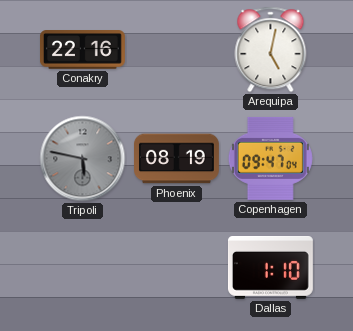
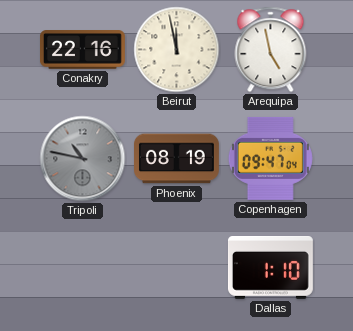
Beirut: none -> 11:58
Arequipa: 5:02 -> 4:58
Tripoli: 5:47 -> 10:47
